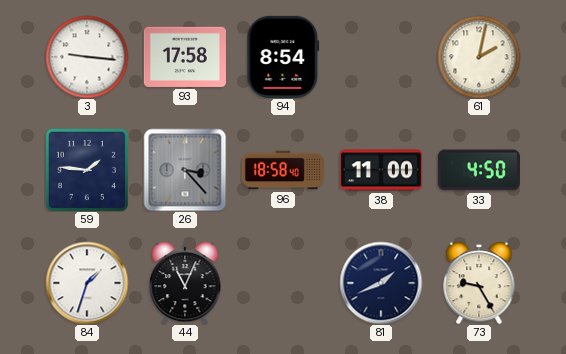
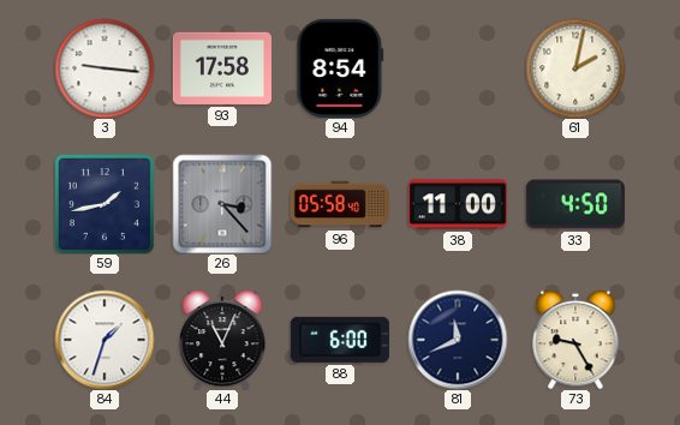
59: 1:46 -> 1:43
96: 18:58 -> 05:58
88: none -> 6:00
81: 1:41 -> 11:41
